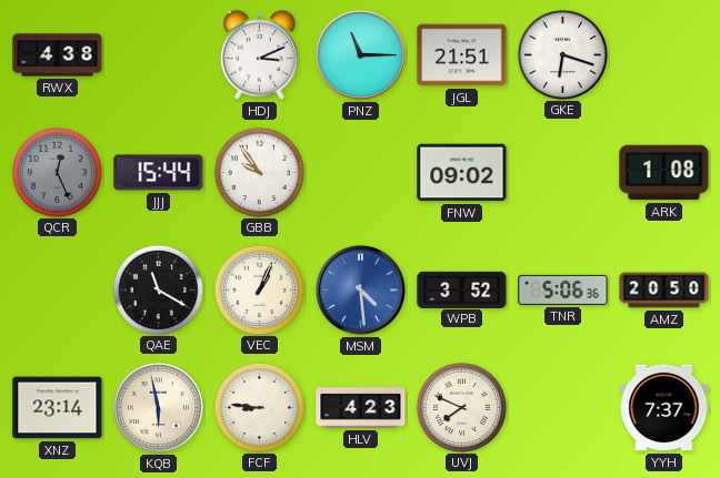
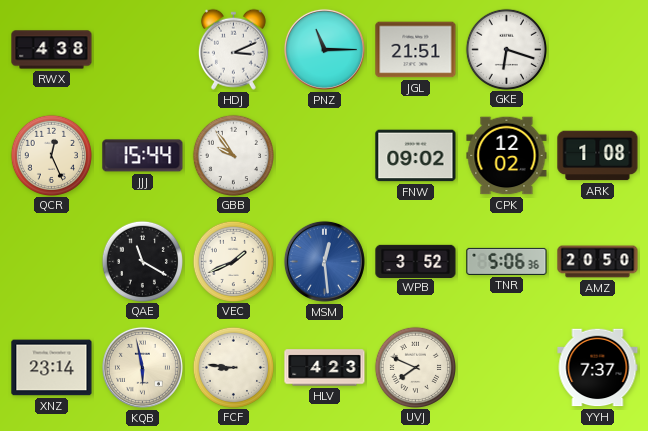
QCR dial: grey -> cream
CPK: none -> 12:02
VEC: 1:04 -> 1:41
MSM: 4:29 -> 12:29
